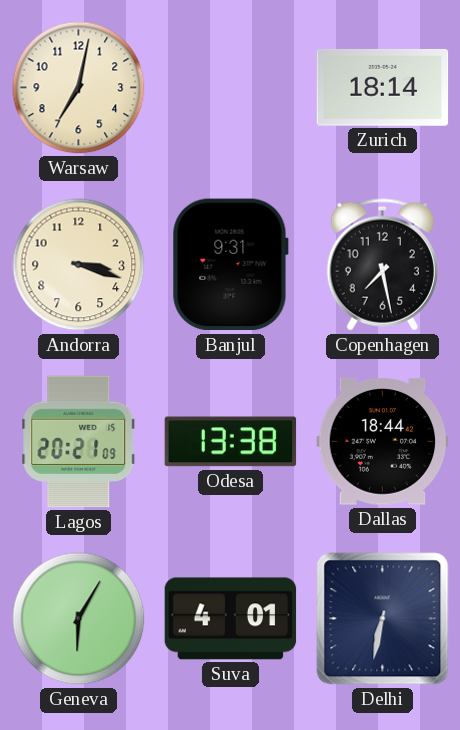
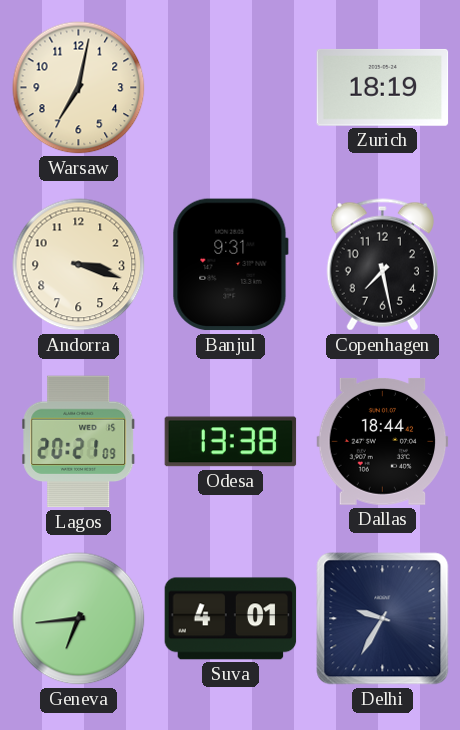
Zurich: 18:14 -> 18:19
Geneva: 6:05 -> 6:44
Delhi: 6:32 -> 9:35
